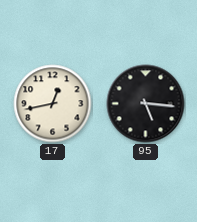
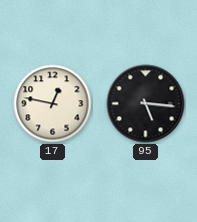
17: 12:43 -> 12:47
